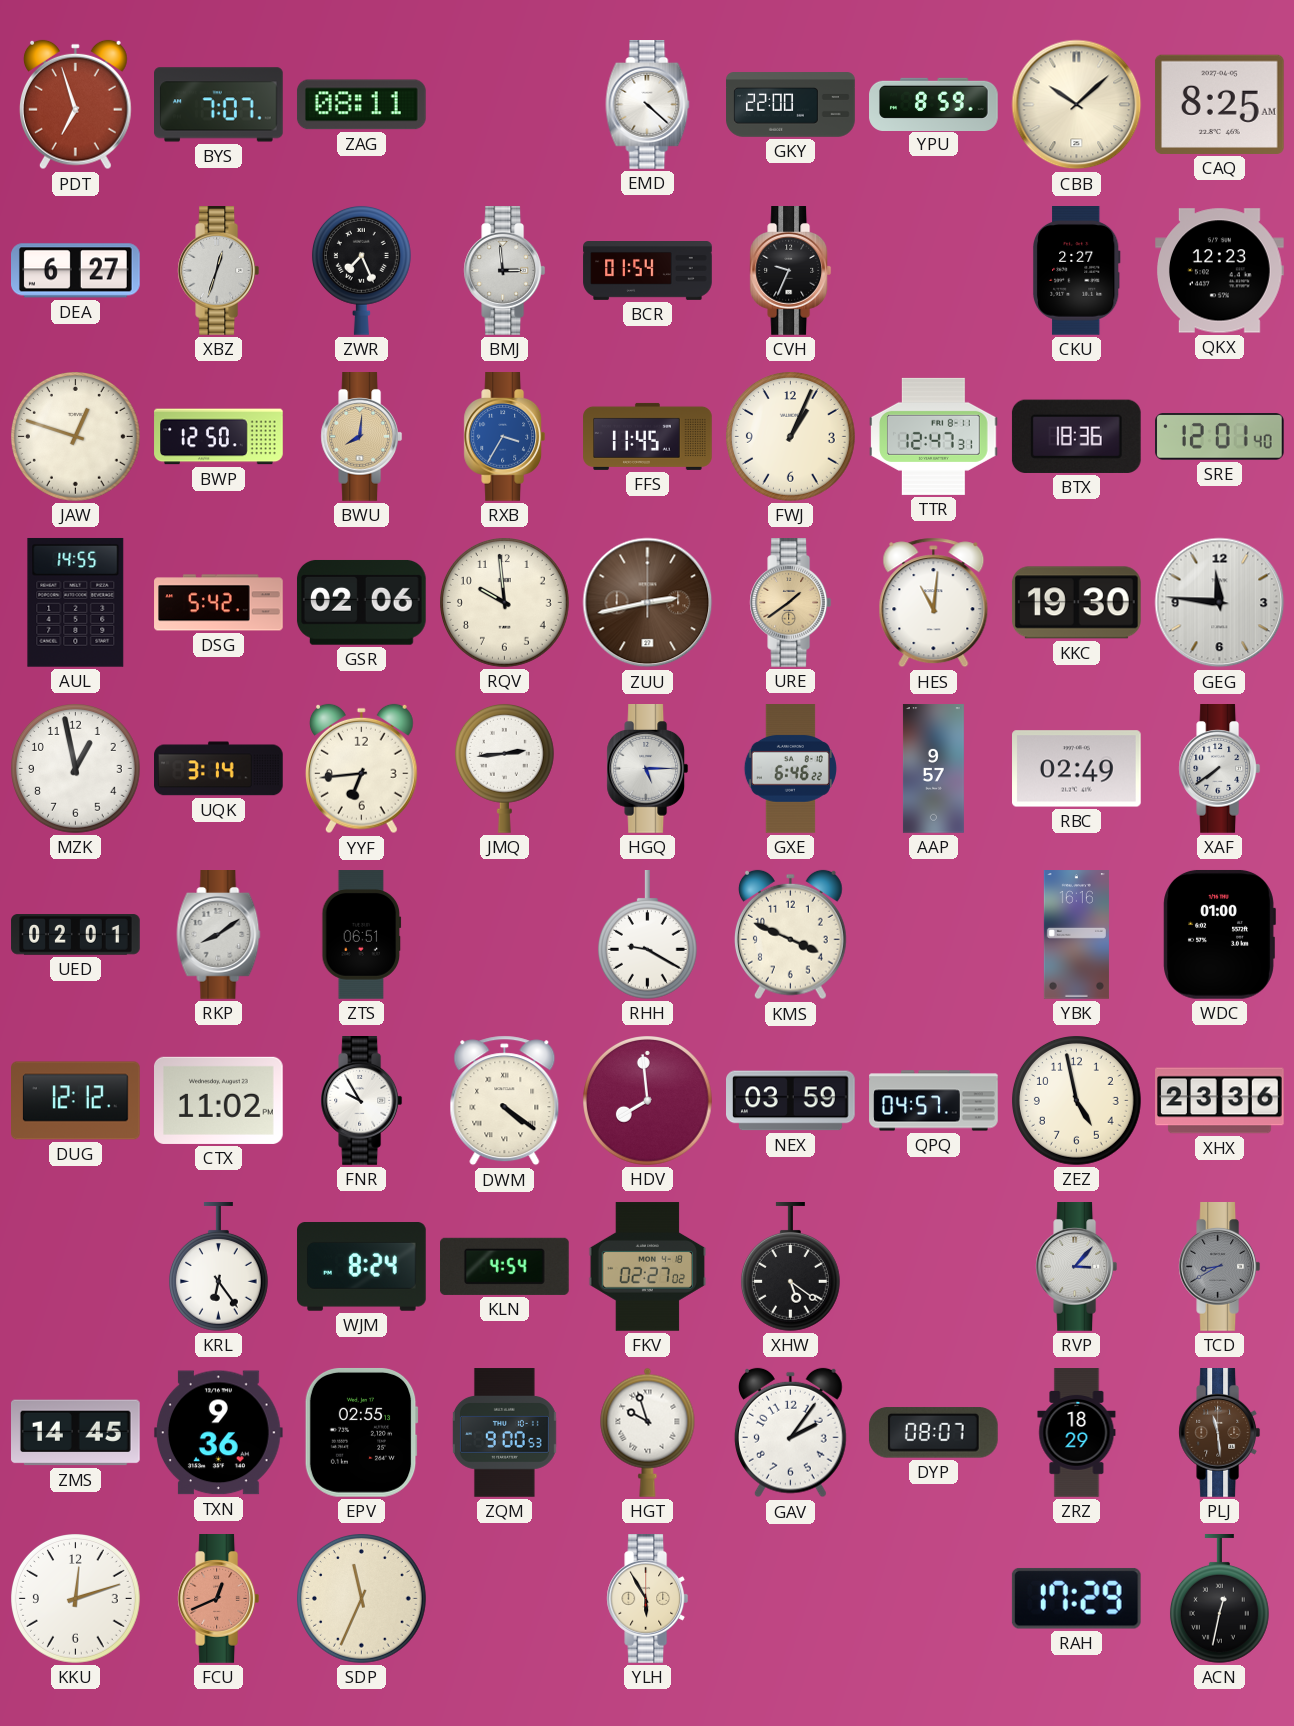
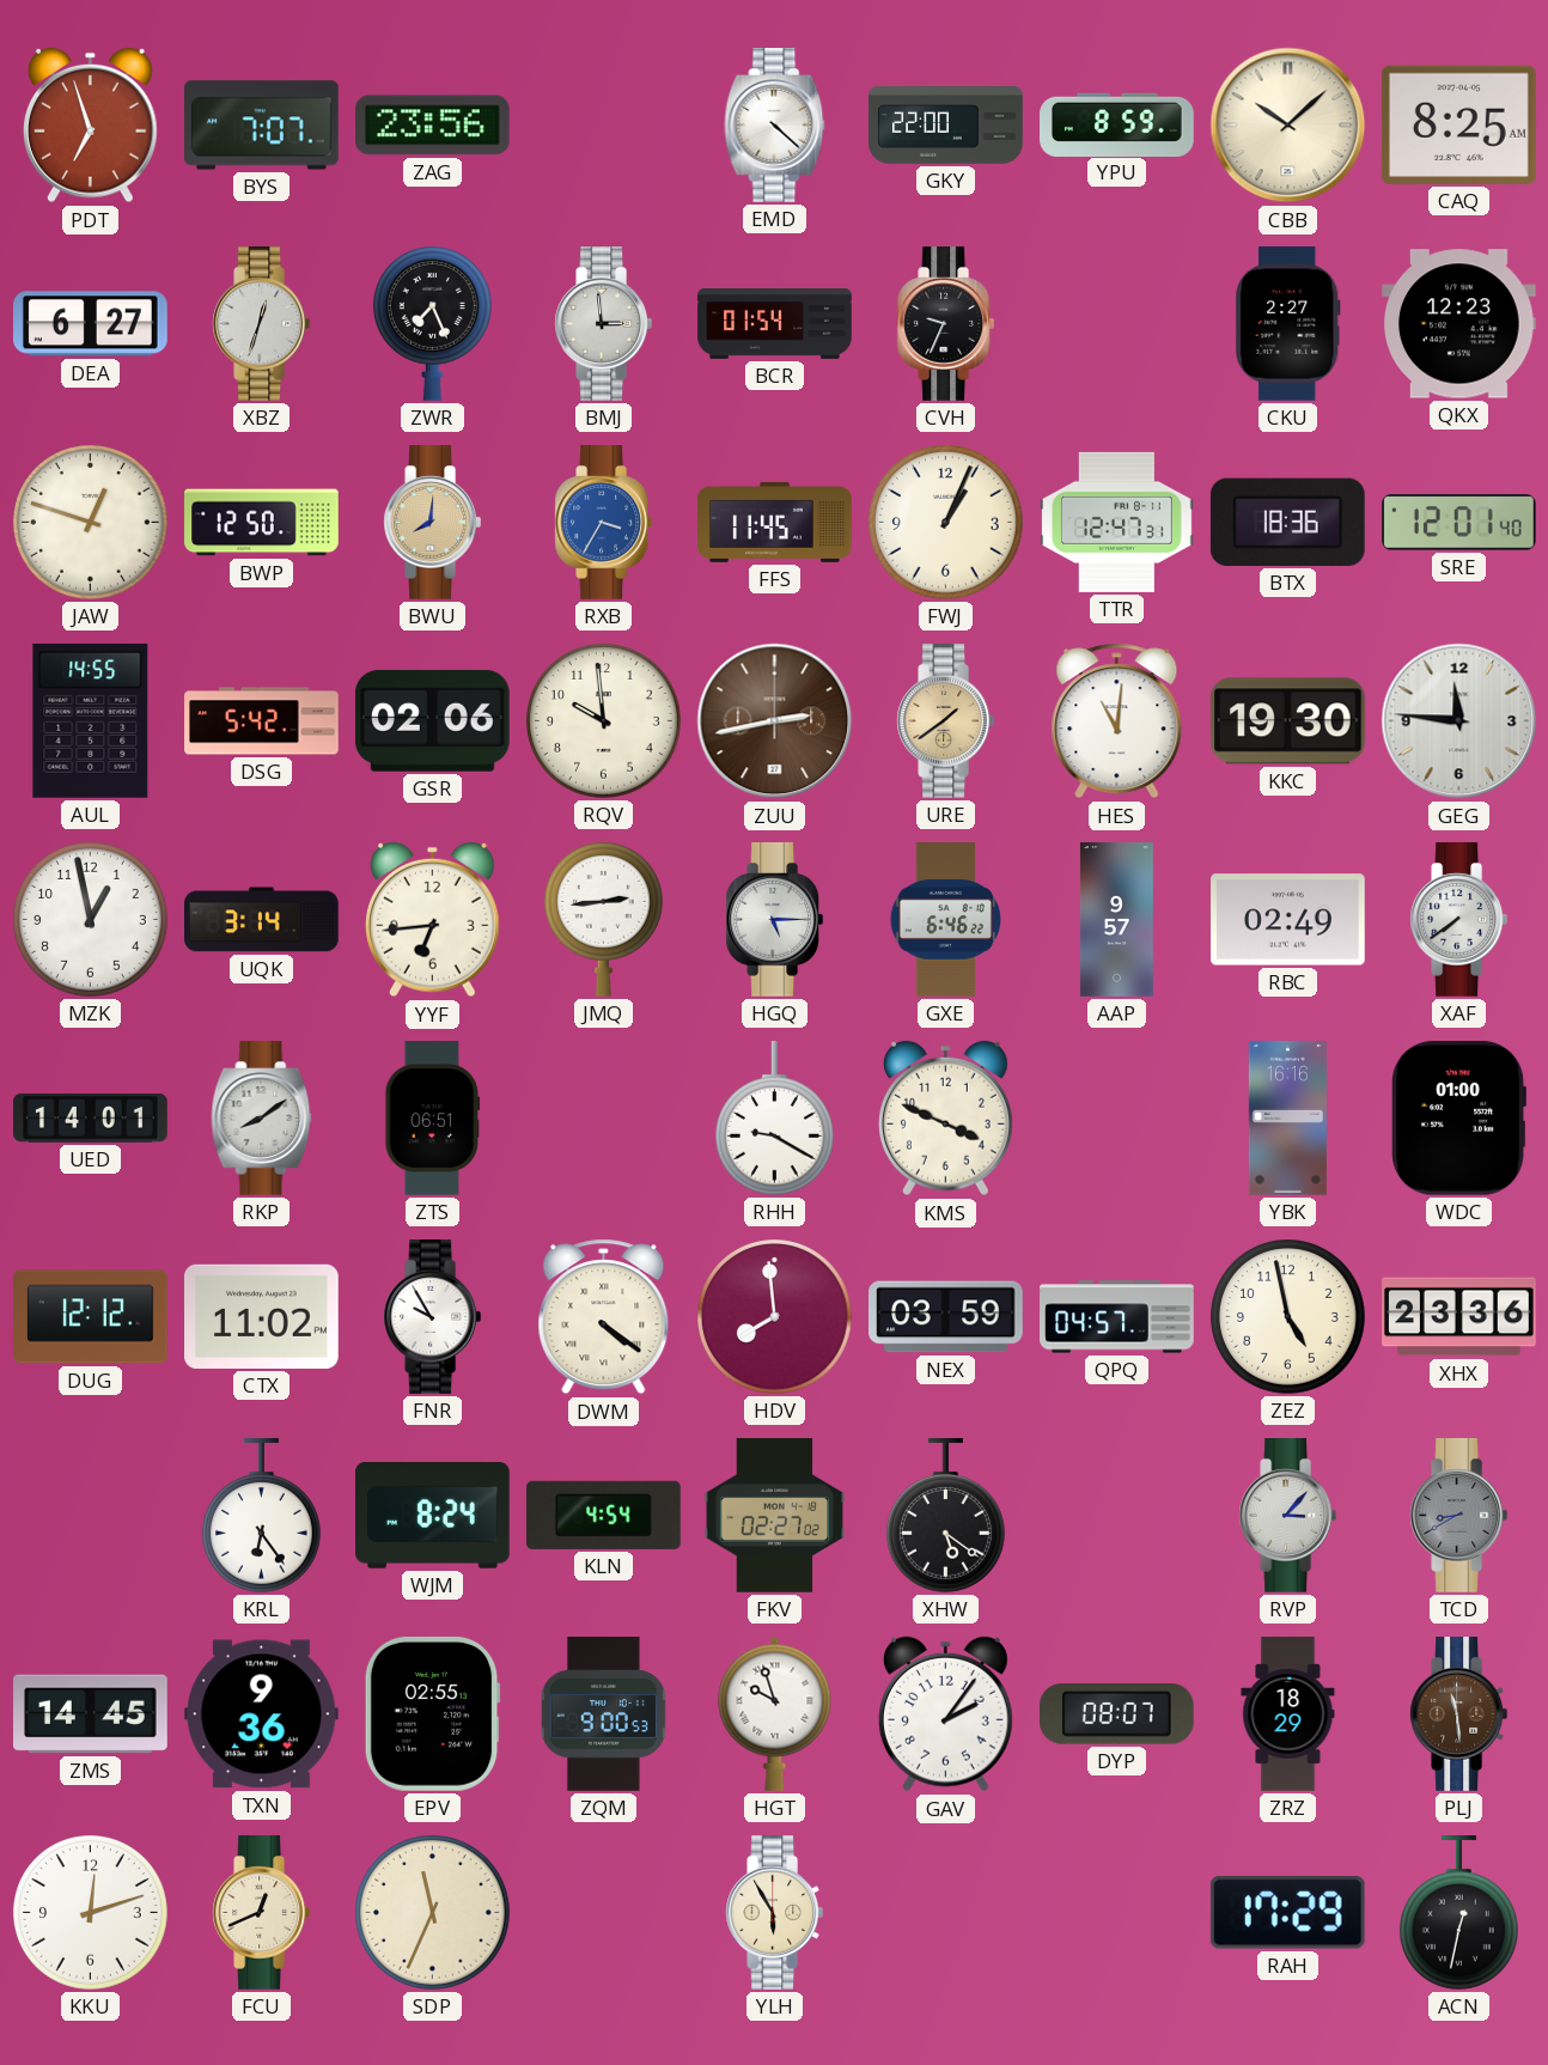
ZAG: 08:11 -> 23:56
UED: 02:01 -> 14:01
FCU dial: salmon -> cream
